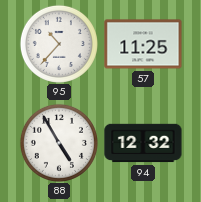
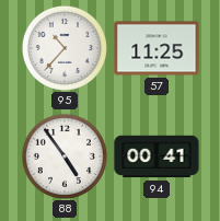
88: 4:55 -> 4:54
94: 12:32 -> 00:41
